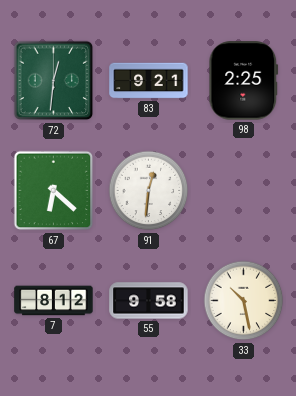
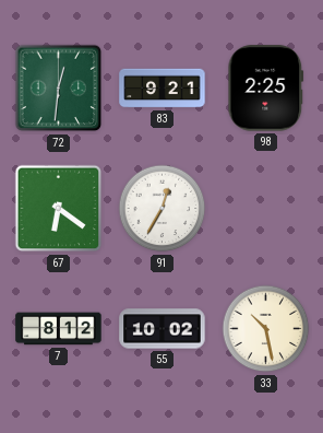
67: 6:22 -> 6:21
91: 12:31 -> 12:35
55: 9:58 -> 10:02
